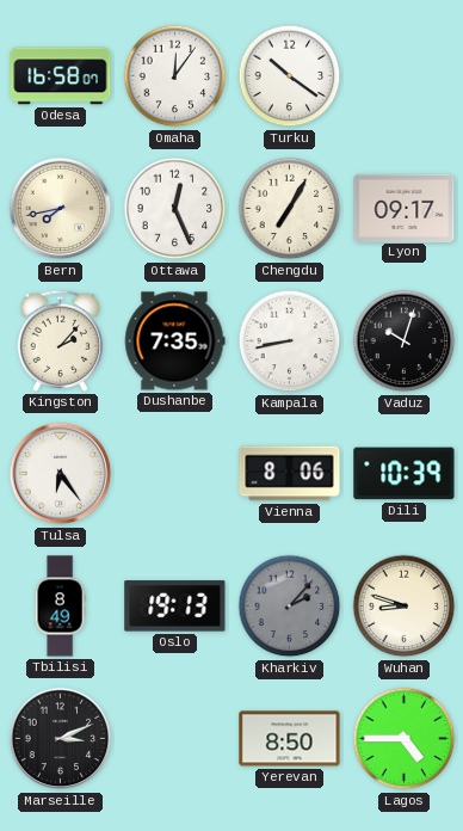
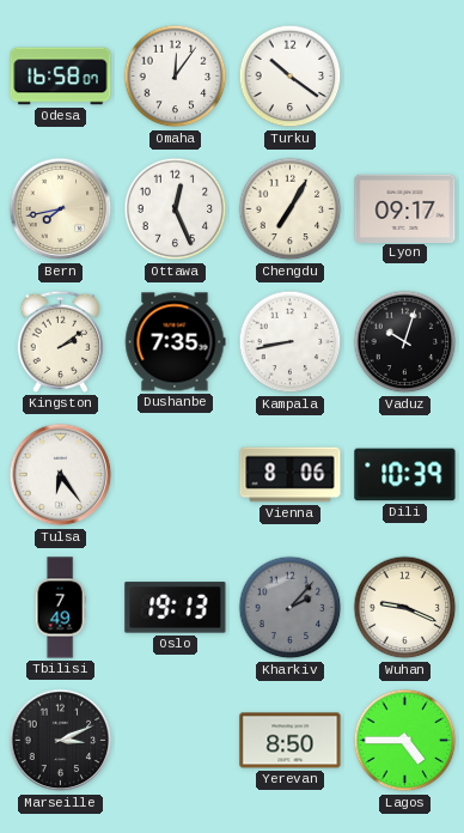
Kingston: 2:07 -> 2:09
Tbilisi: 8:49 -> 7:49
Wuhan: 8:48 -> 9:19
